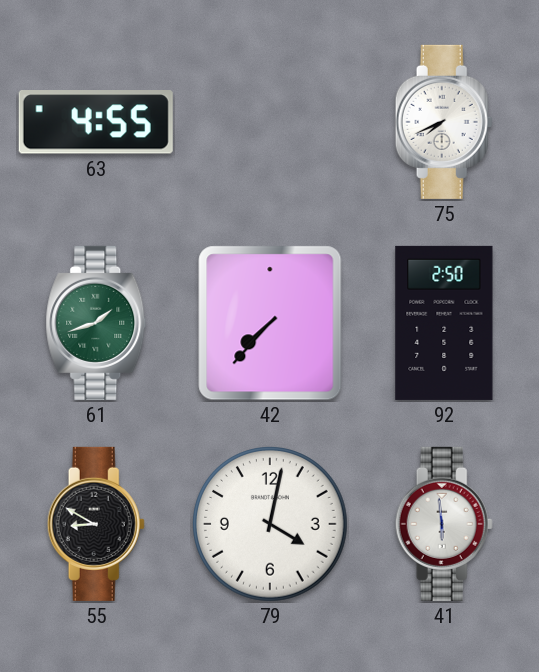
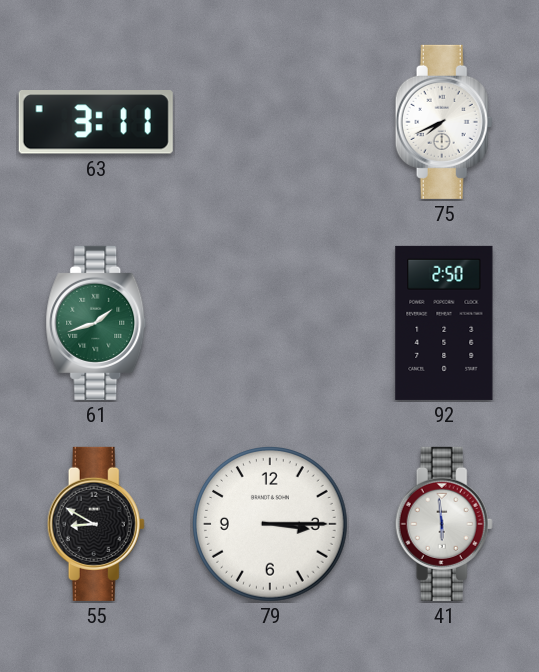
63: 4:55 -> 3:11
42: 7:37 -> none
79: 4:02 -> 3:15
